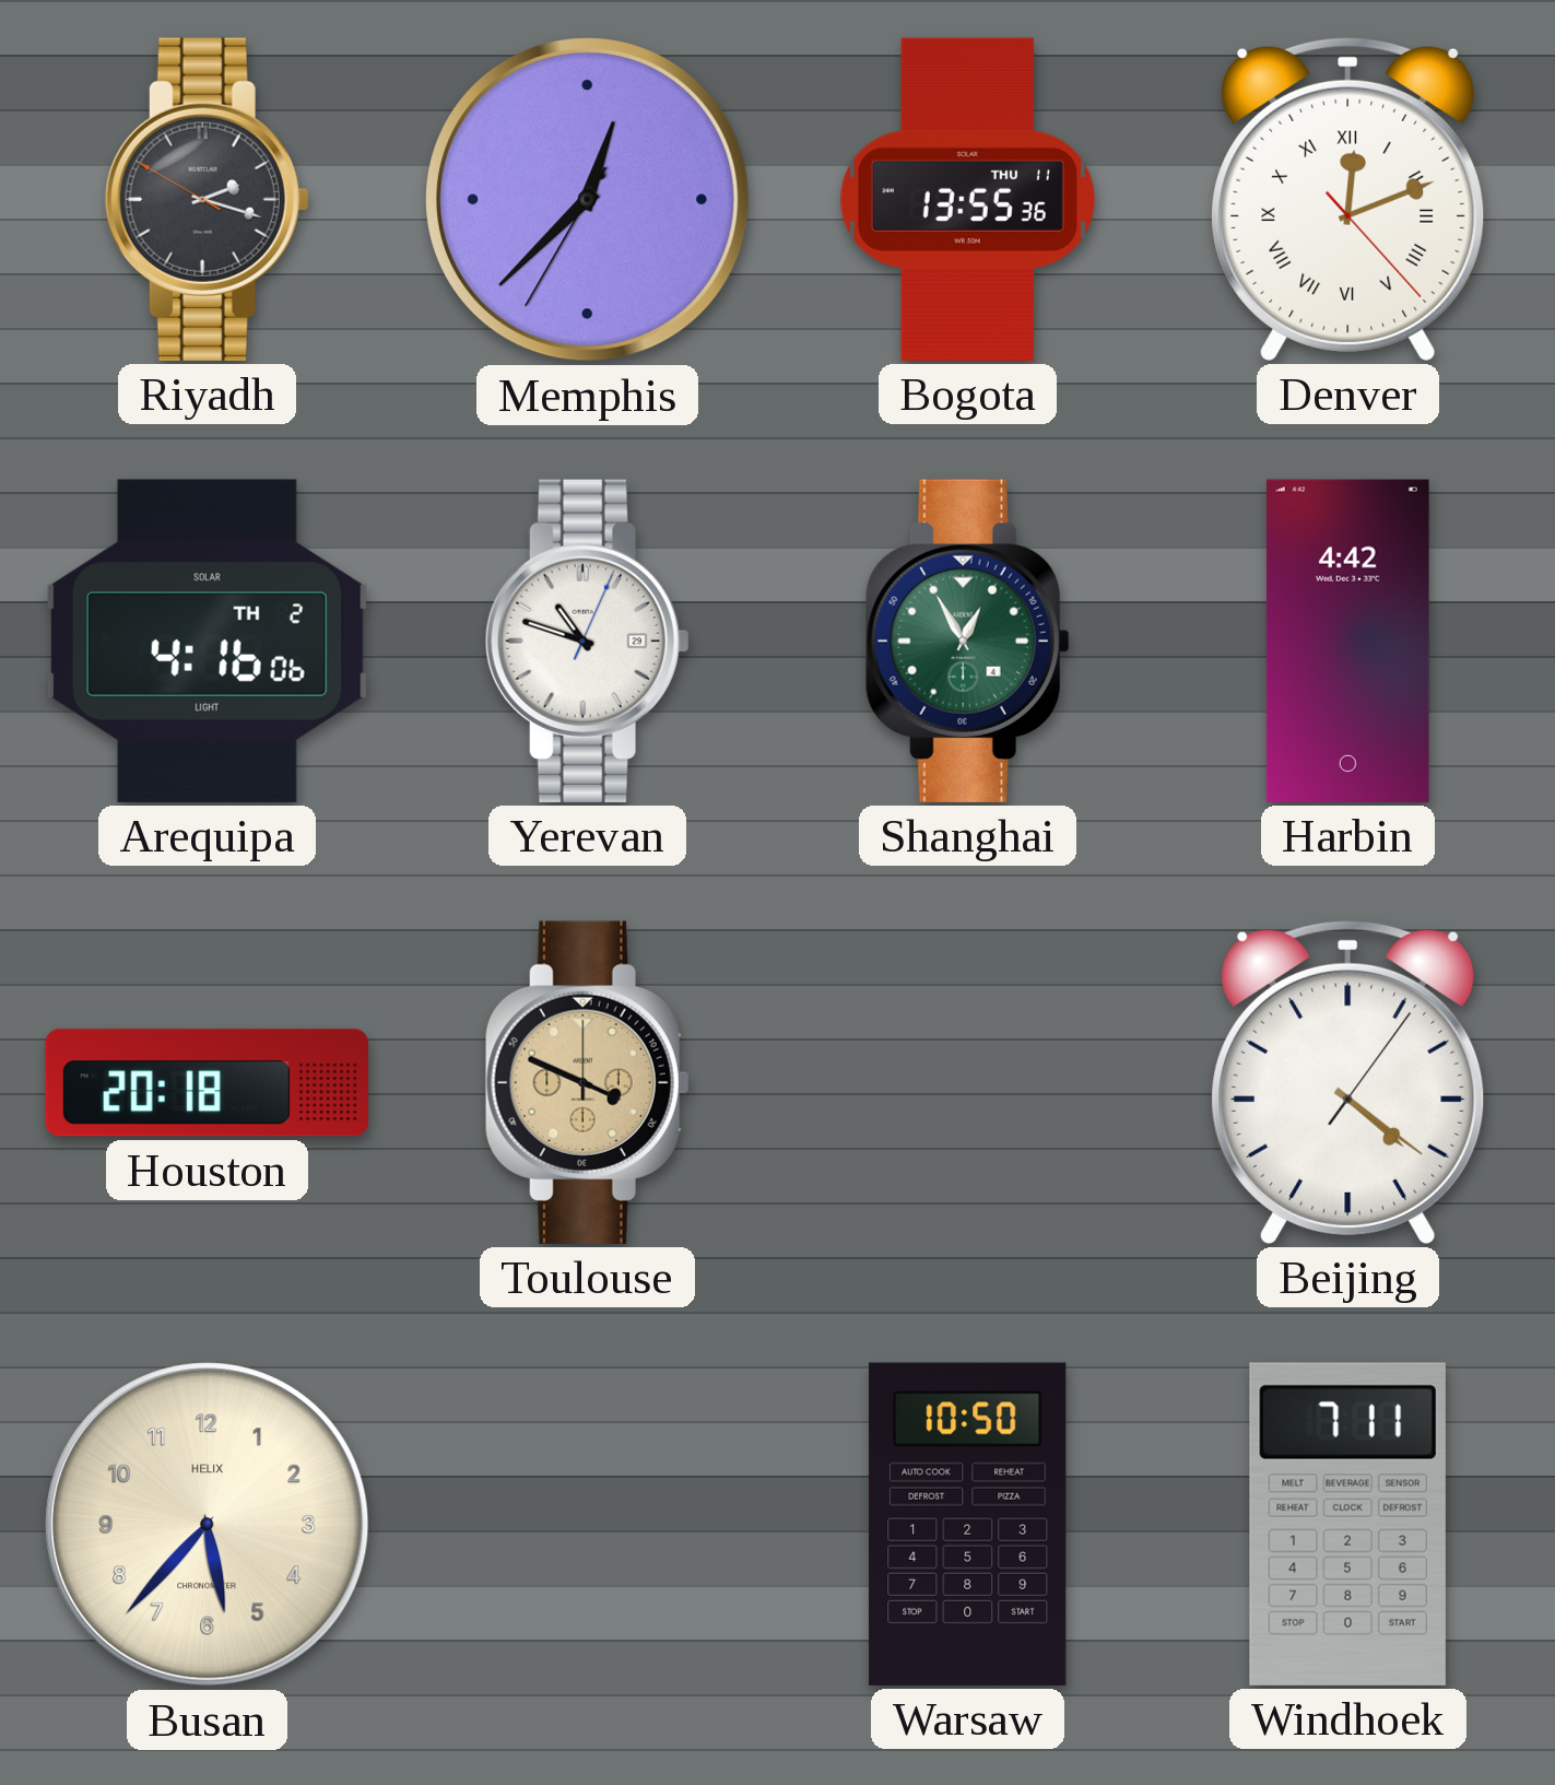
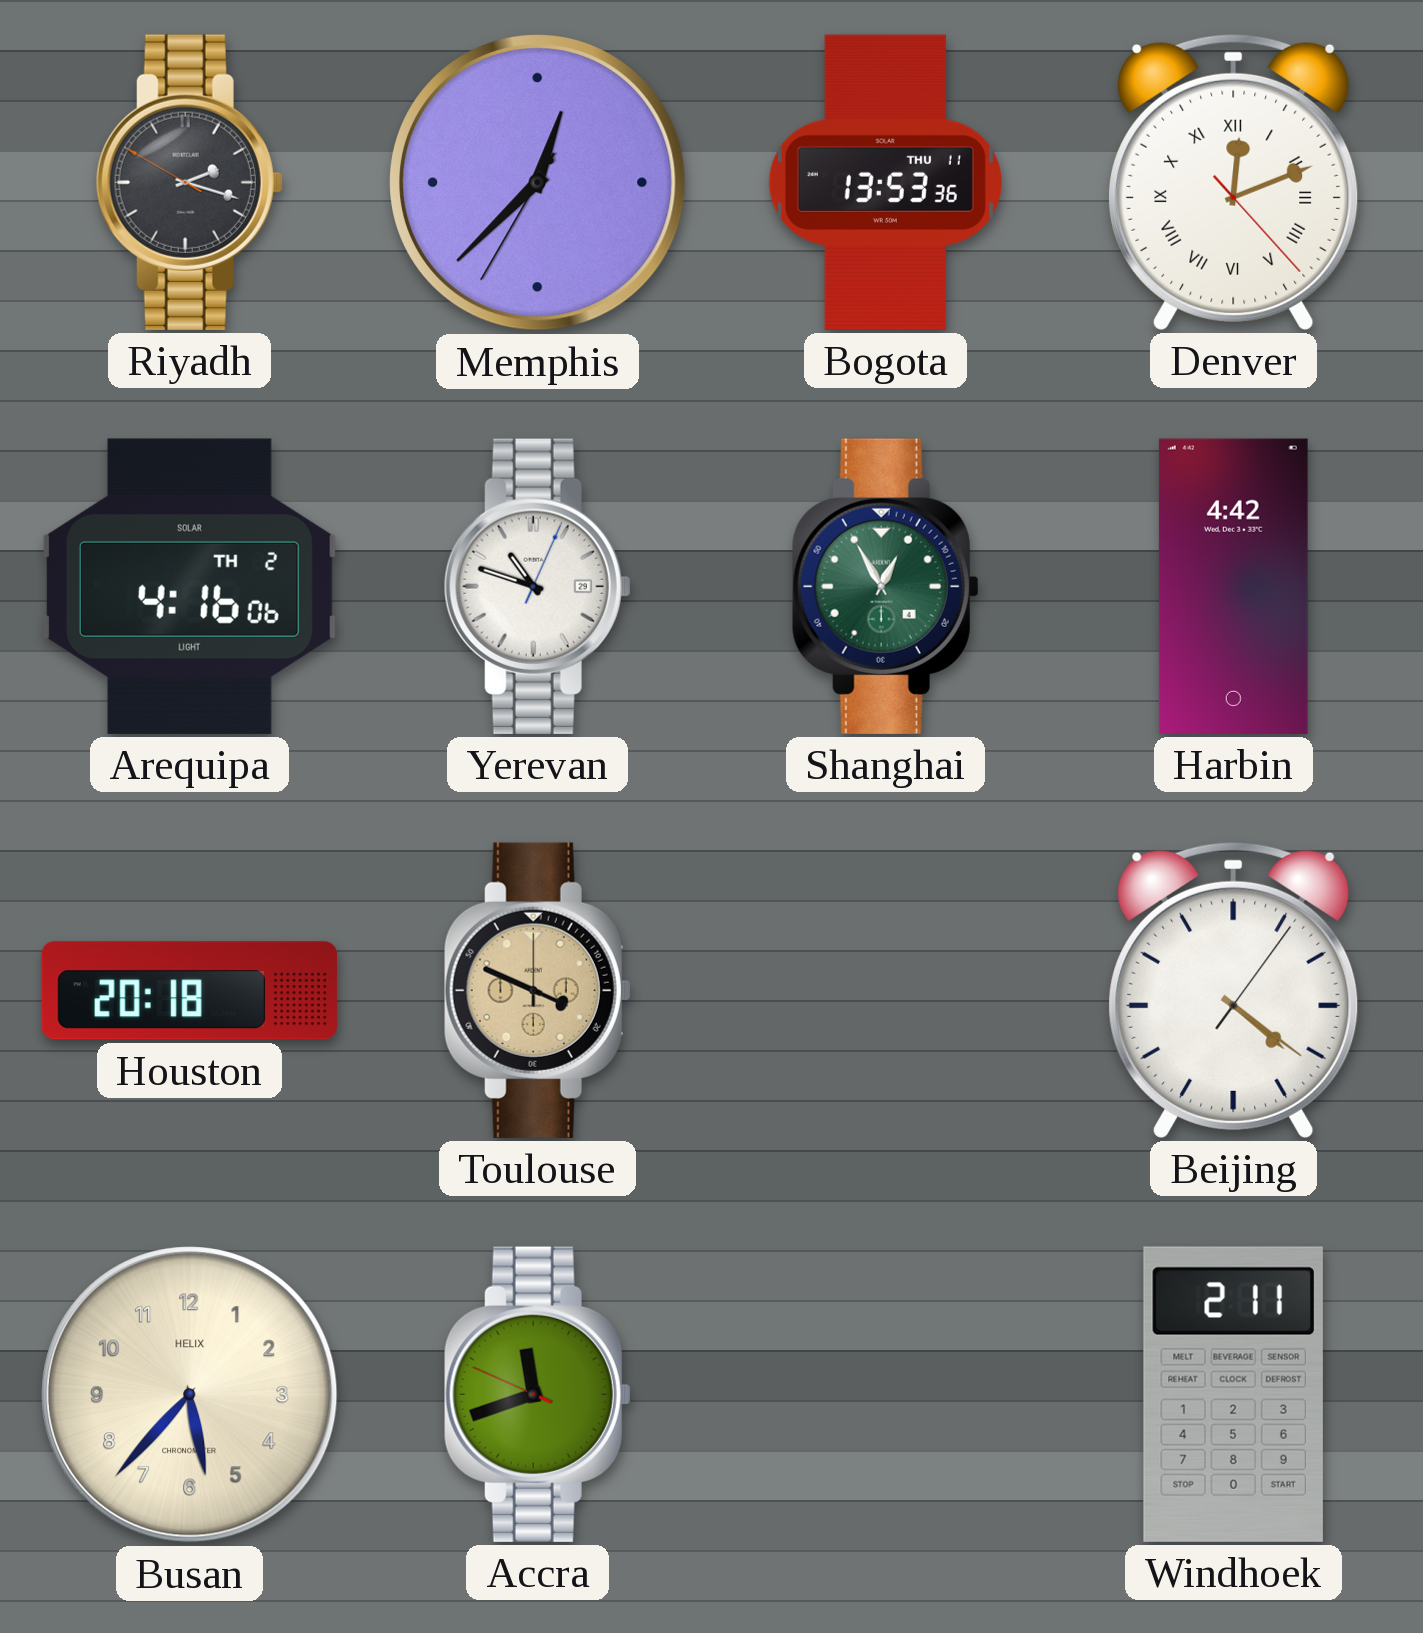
Bogota: 13:55 -> 13:53
Accra: none -> 11:41
Warsaw: 10:50 -> none
Windhoek: 7:11 -> 2:11
